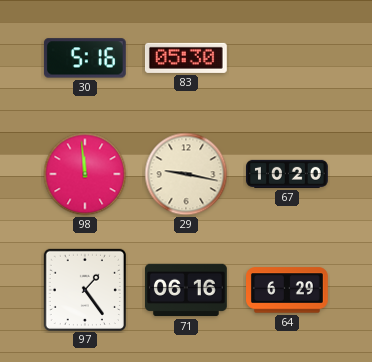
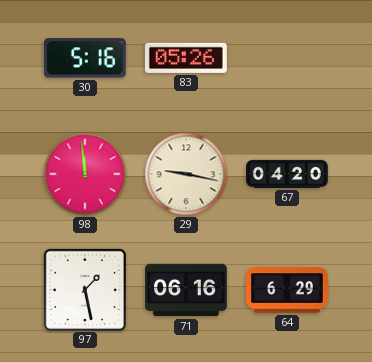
83: 05:30 -> 05:26
67: 10:20 -> 04:20
97: 1:24 -> 1:28
